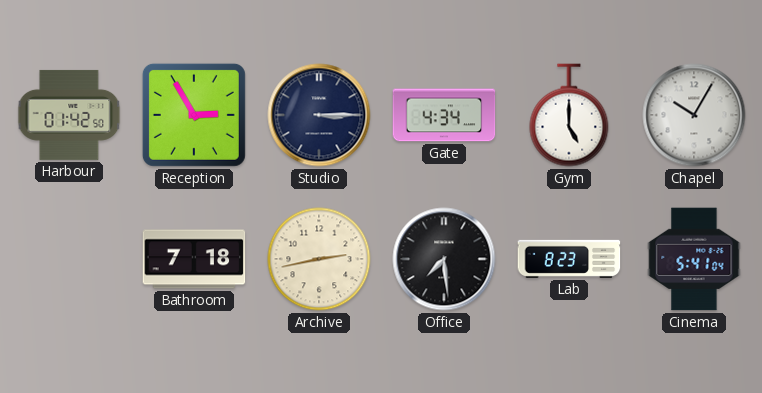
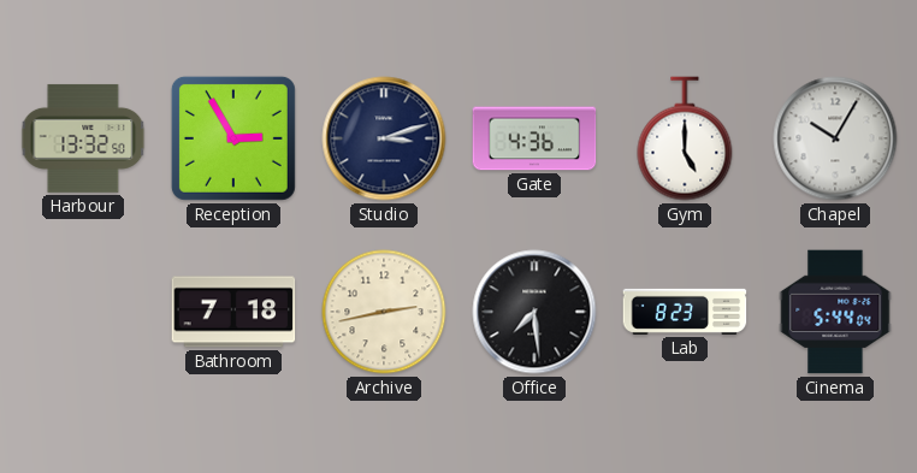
Harbour: 01:42 -> 13:32
Studio: 3:15 -> 3:12
Gate: 4:34 -> 4:36
Cinema: 5:41 -> 5:44
